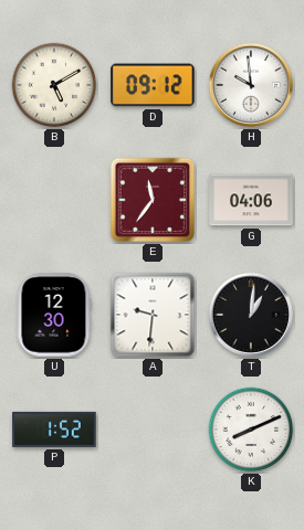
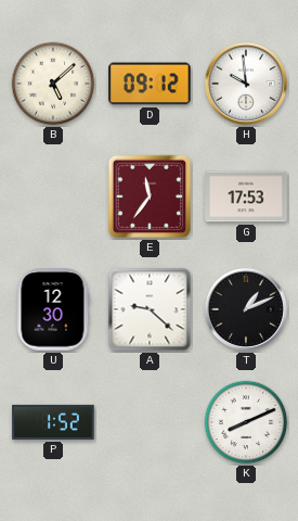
B: 5:10 -> 5:08
G: 04:06 -> 17:53
A: 9:31 -> 9:22
T: 1:01 -> 1:11
